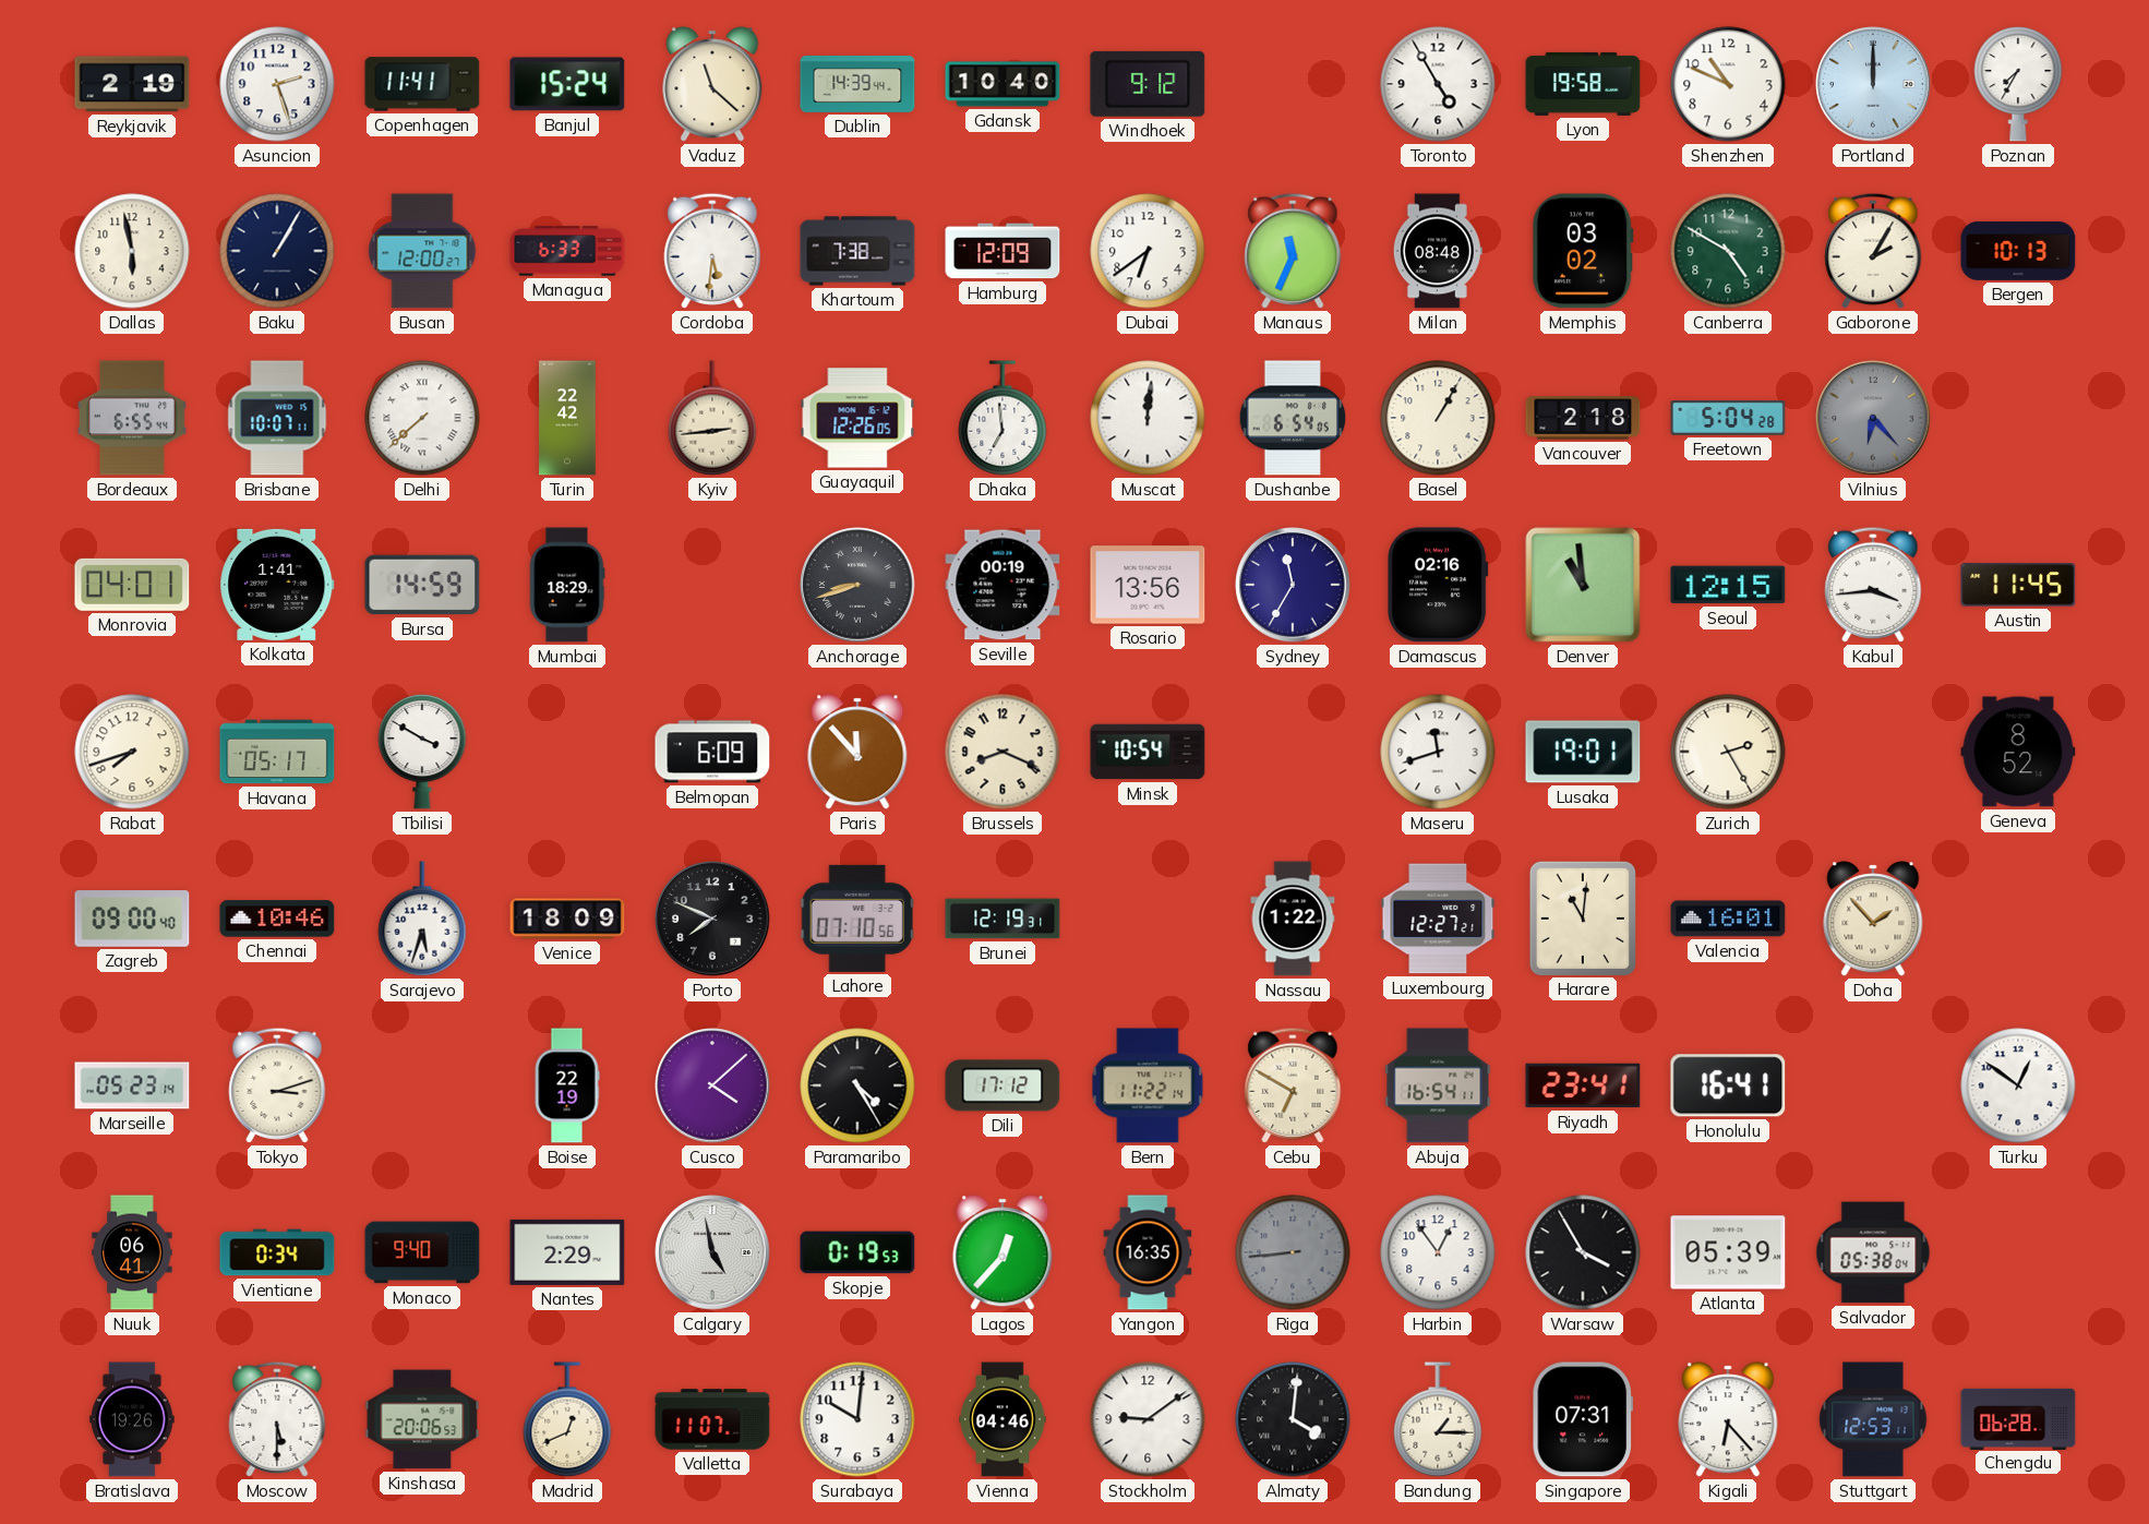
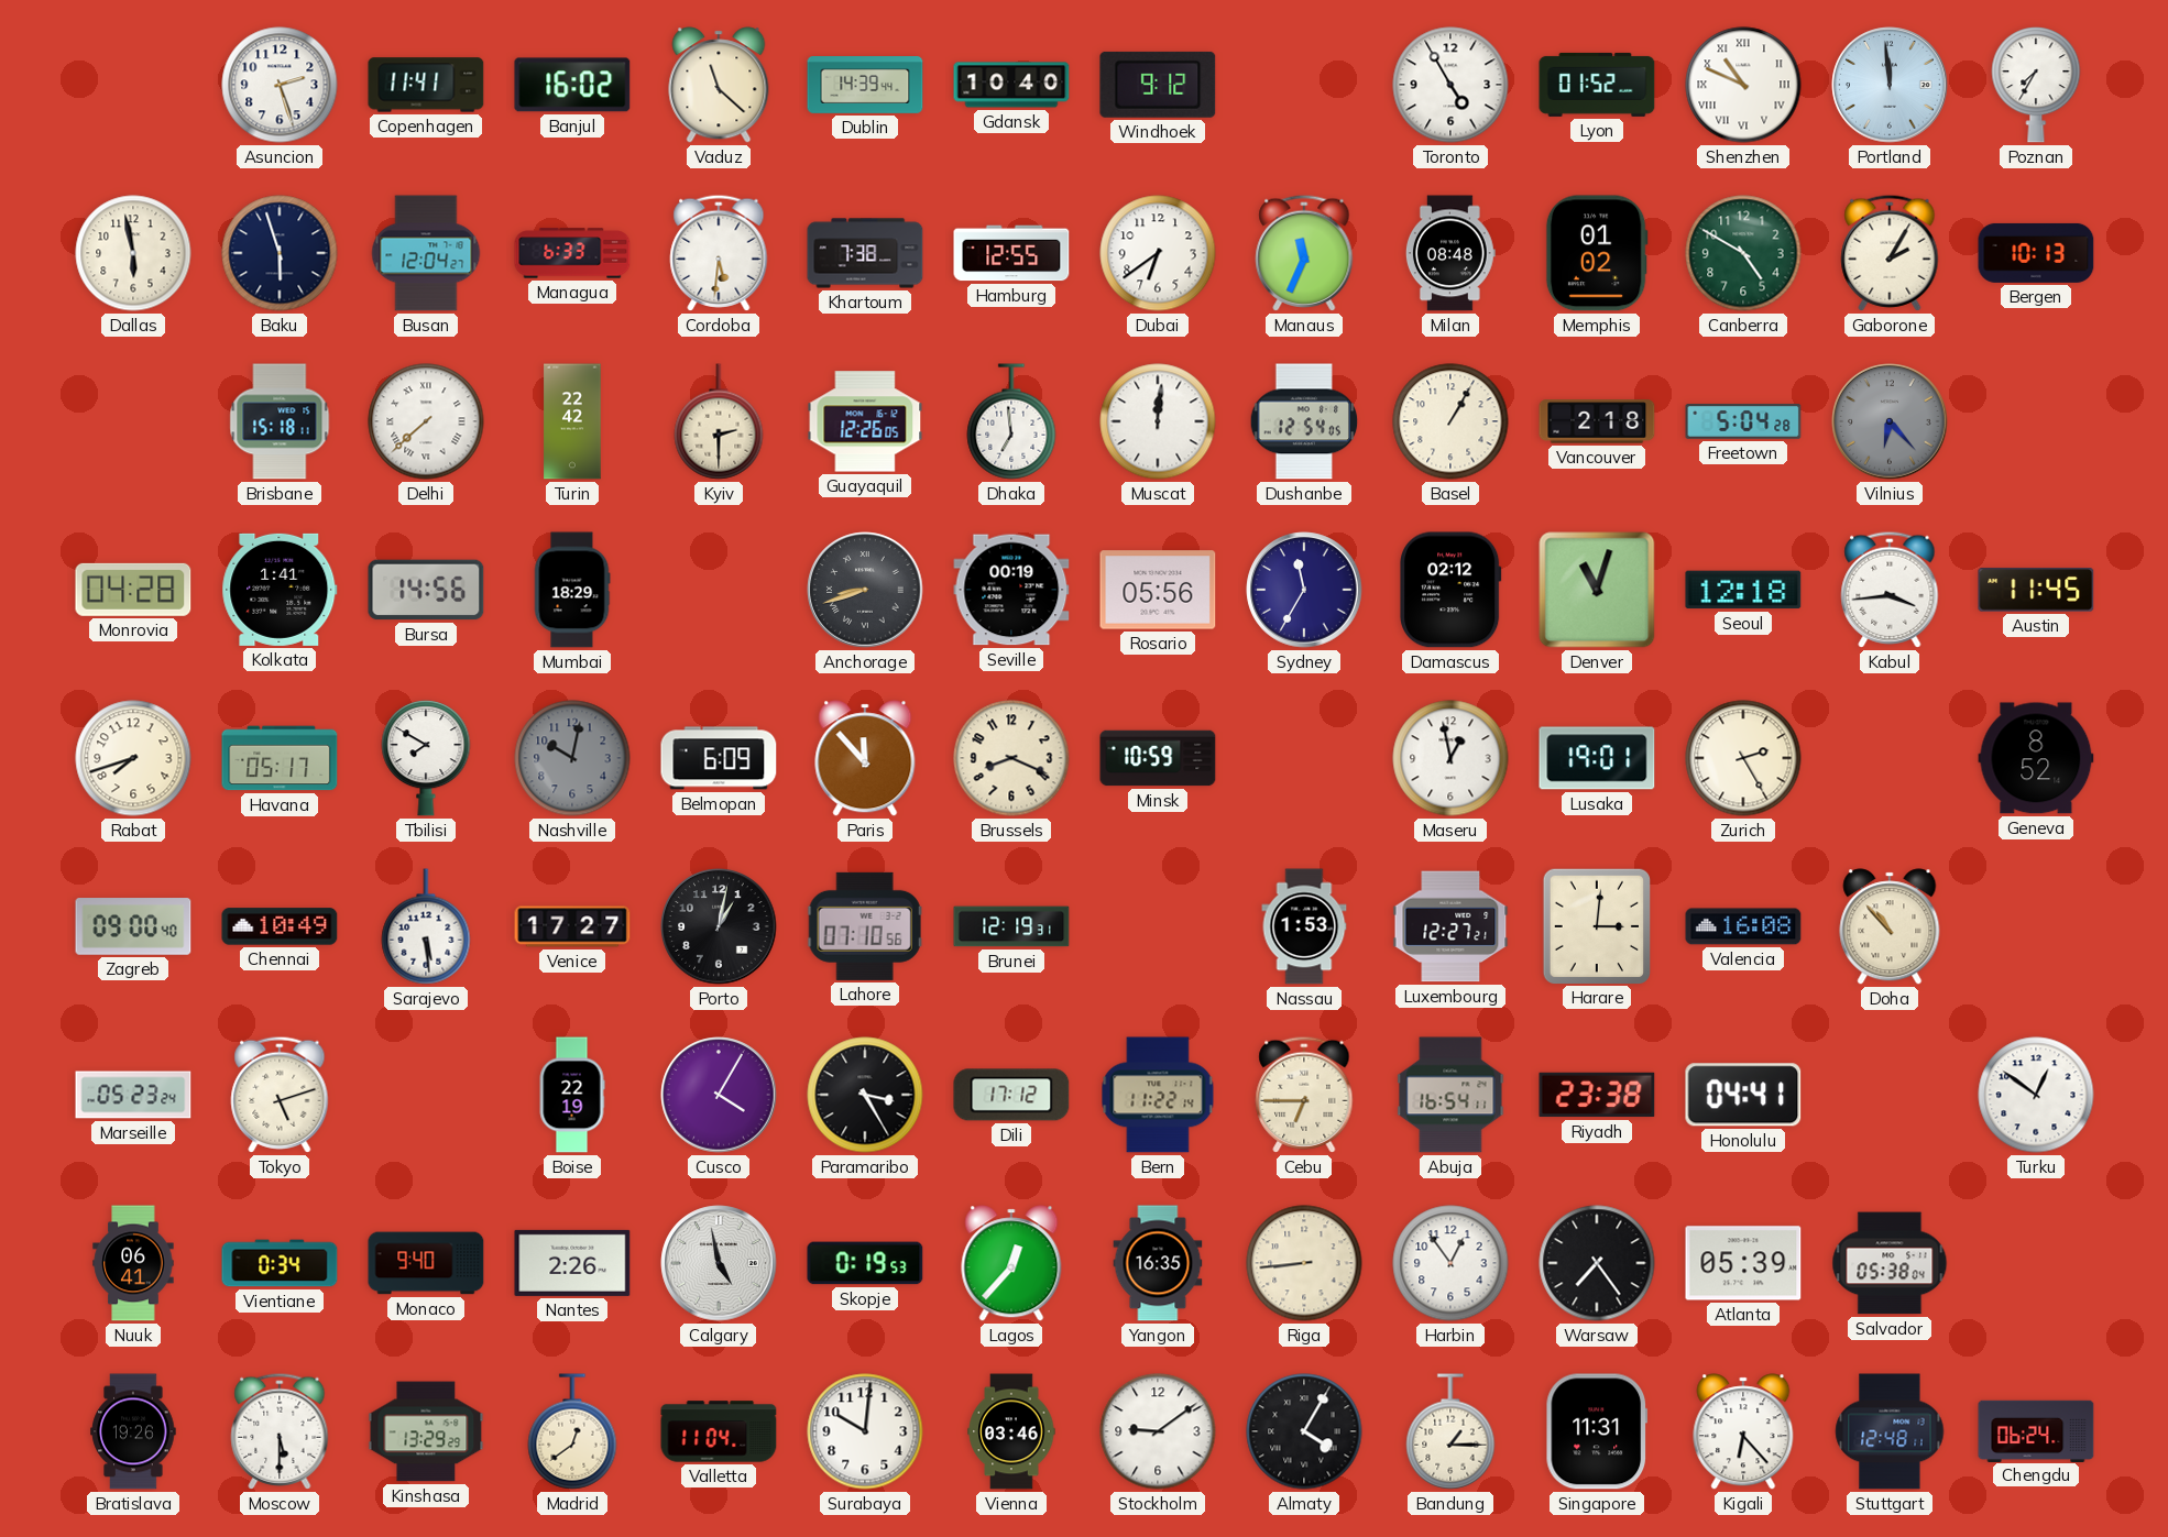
Reykjavik: 2:19 -> none
Banjul: 15:24 -> 16:02
Lyon: 19:58 -> 01:52
Shenzhen numerals: Arabic -> Roman
Portland: 12:00 -> 11:59
Baku: 1:05 -> 5:57
Busan: 12:00 -> 12:04
Hamburg: 12:09 -> 12:55
Memphis: 03:02 -> 01:02
Bordeaux: 6:55 -> none
Brisbane: 10:07 -> 15:18
Kyiv: 2:44 -> 2:30
Dushanbe: 6:54 -> 12:54
Monrovia: 04:01 -> 04:28
Bursa: 14:59 -> 14:56
Rosario: 13:56 -> 05:56
Damascus: 02:16 -> 02:12
Denver: 10:59 -> 11:03
Seoul: 12:15 -> 12:18
Tbilisi: 3:50 -> 7:50
Nashville: none -> 10:02
Minsk: 10:54 -> 10:59
Maseru: 11:42 -> 12:58
Chennai: 10:46 -> 10:49
Sarajevo: 5:33 -> 5:29
Venice: 18:09 -> 17:27
Porto: 7:49 -> 1:02
Nassau: 1:22 -> 1:53
Harare: 11:01 -> 3:01
Valencia: 16:01 -> 16:08
Doha: 1:53 -> 10:53
Marseille: 05:23:14 -> 05:23:24
Tokyo: 3:12 -> 5:12
Cusco: 4:08 -> 4:05
Paramaribo: 4:25 -> 3:25
Cebu: 6:50 -> 6:45
Riyadh: 23:41 -> 23:38
Honolulu: 16:41 -> 04:41
Nantes: 2:29 -> 2:26
Riga dial: grey -> cream
Warsaw: 3:55 -> 7:24
Kinshasa: 20:06 -> 13:29
Madrid: 12:41 -> 12:39
Valletta: 11:07 -> 11:04
Vienna: 04:46 -> 03:46
Almaty: 4:01 -> 4:05
Singapore: 07:31 -> 11:31
Stuttgart: 12:53 -> 12:48
Chengdu: 06:28 -> 06:24
